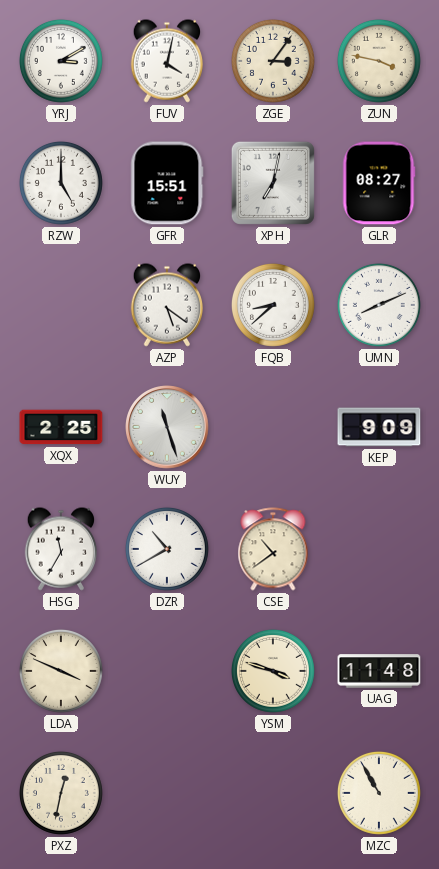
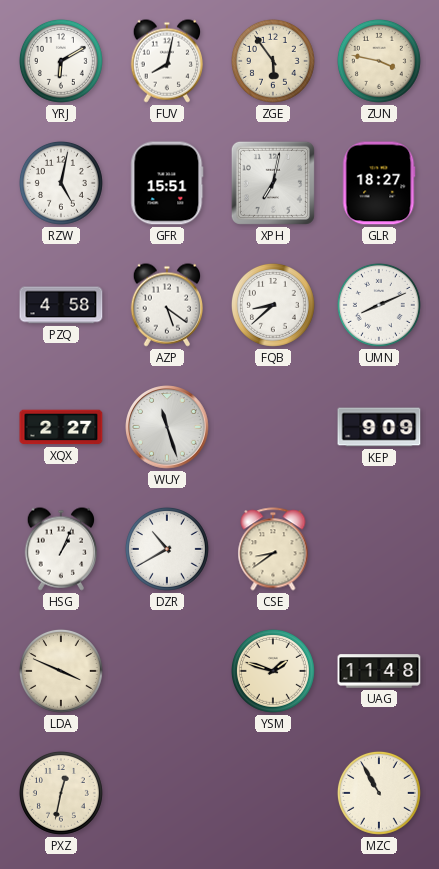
YRJ: 3:10 -> 6:10
FUV: 4:02 -> 8:02
ZGE: 3:06 -> 5:54
RZW: 5:00 -> 5:02
GLR: 08:27 -> 18:27
PZQ: none -> 4:58
XQX: 2:25 -> 2:27
HSG: 11:35 -> 1:04
CSE: 10:39 -> 8:39
YSM: 3:48 -> 1:48
